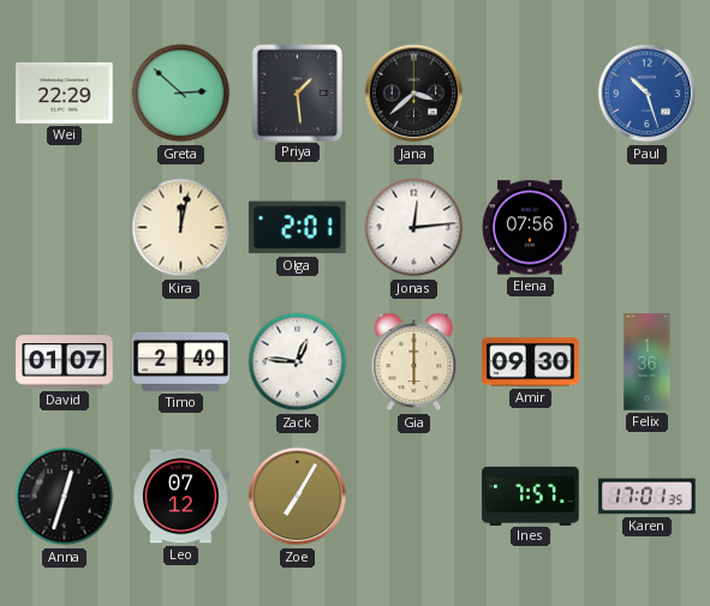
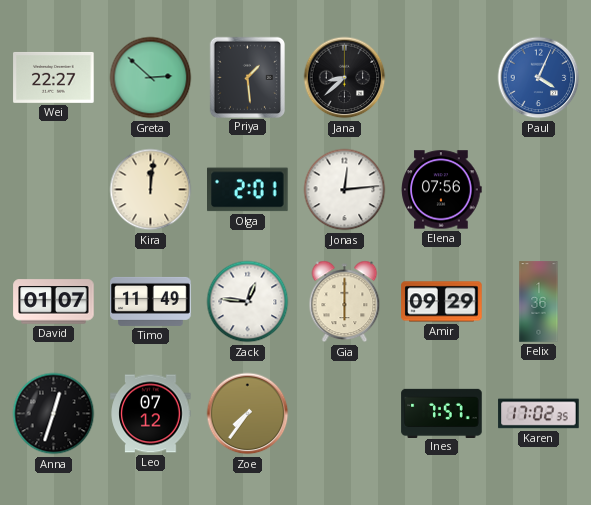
Wei: 22:29 -> 22:27
Jana: 3:38 -> 8:38
Paul: 10:27 -> 4:04
Kira: 12:02 -> 12:01
Timo: 2:49 -> 11:49
Amir: 09:30 -> 09:29
Zoe: 7:05 -> 7:36
Karen: 17:01 -> 17:02
